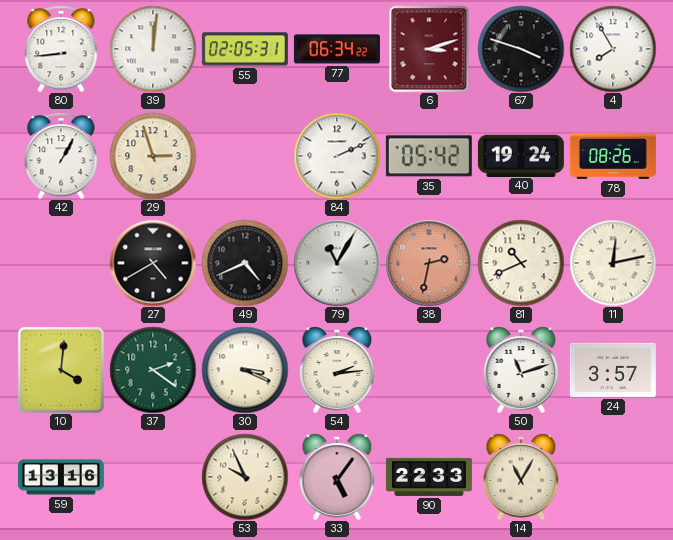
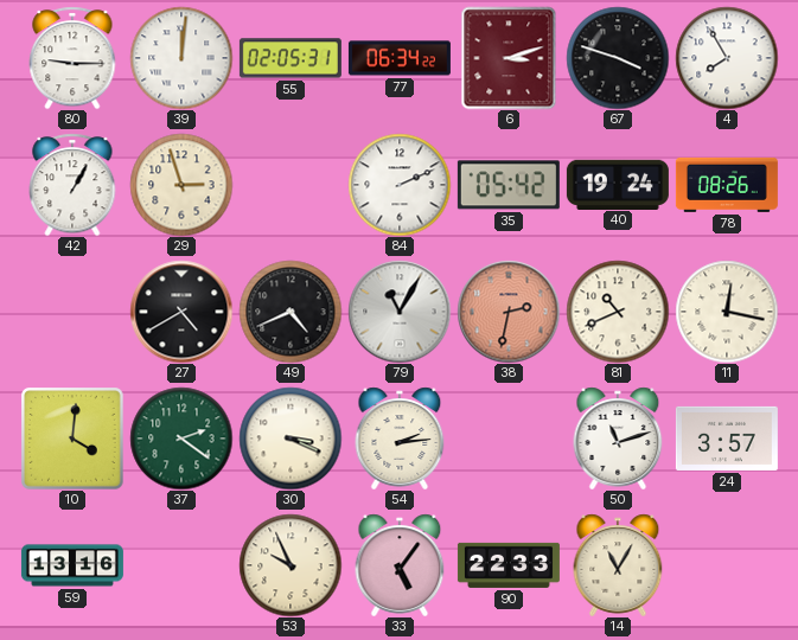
80: 8:44 -> 9:15
11: 12:13 -> 12:17
